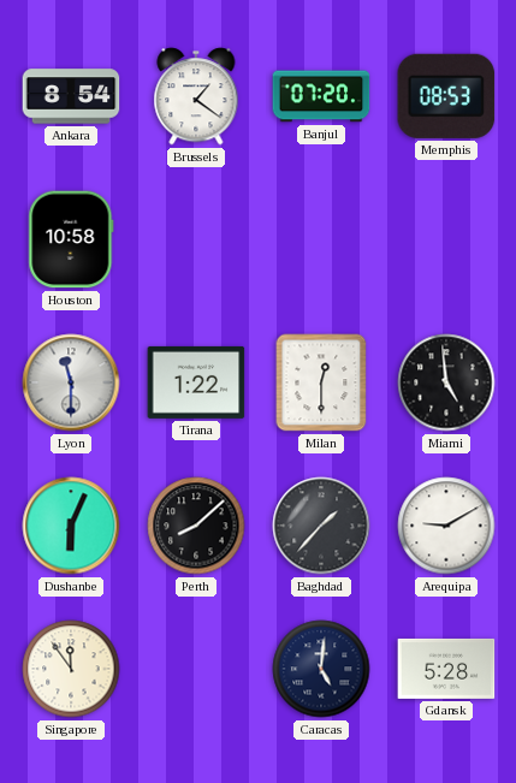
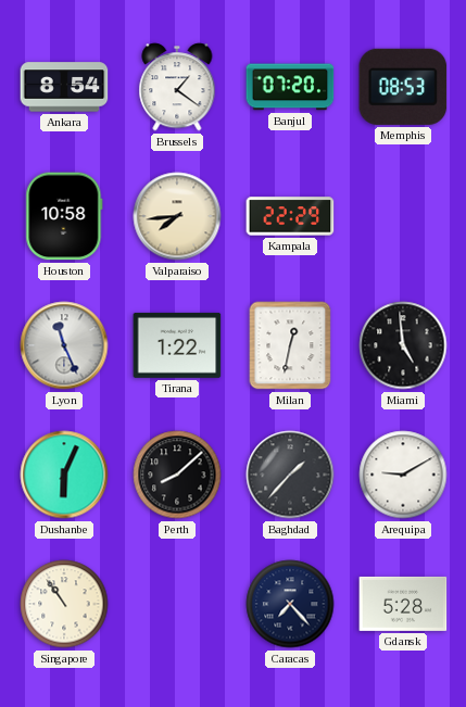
Valparaiso: none -> 7:44
Kampala: none -> 22:29
Lyon: 11:30 -> 11:26
Milan: 12:30 -> 12:32
Singapore: 11:54 -> 10:54
Caracas: 5:01 -> 7:23
